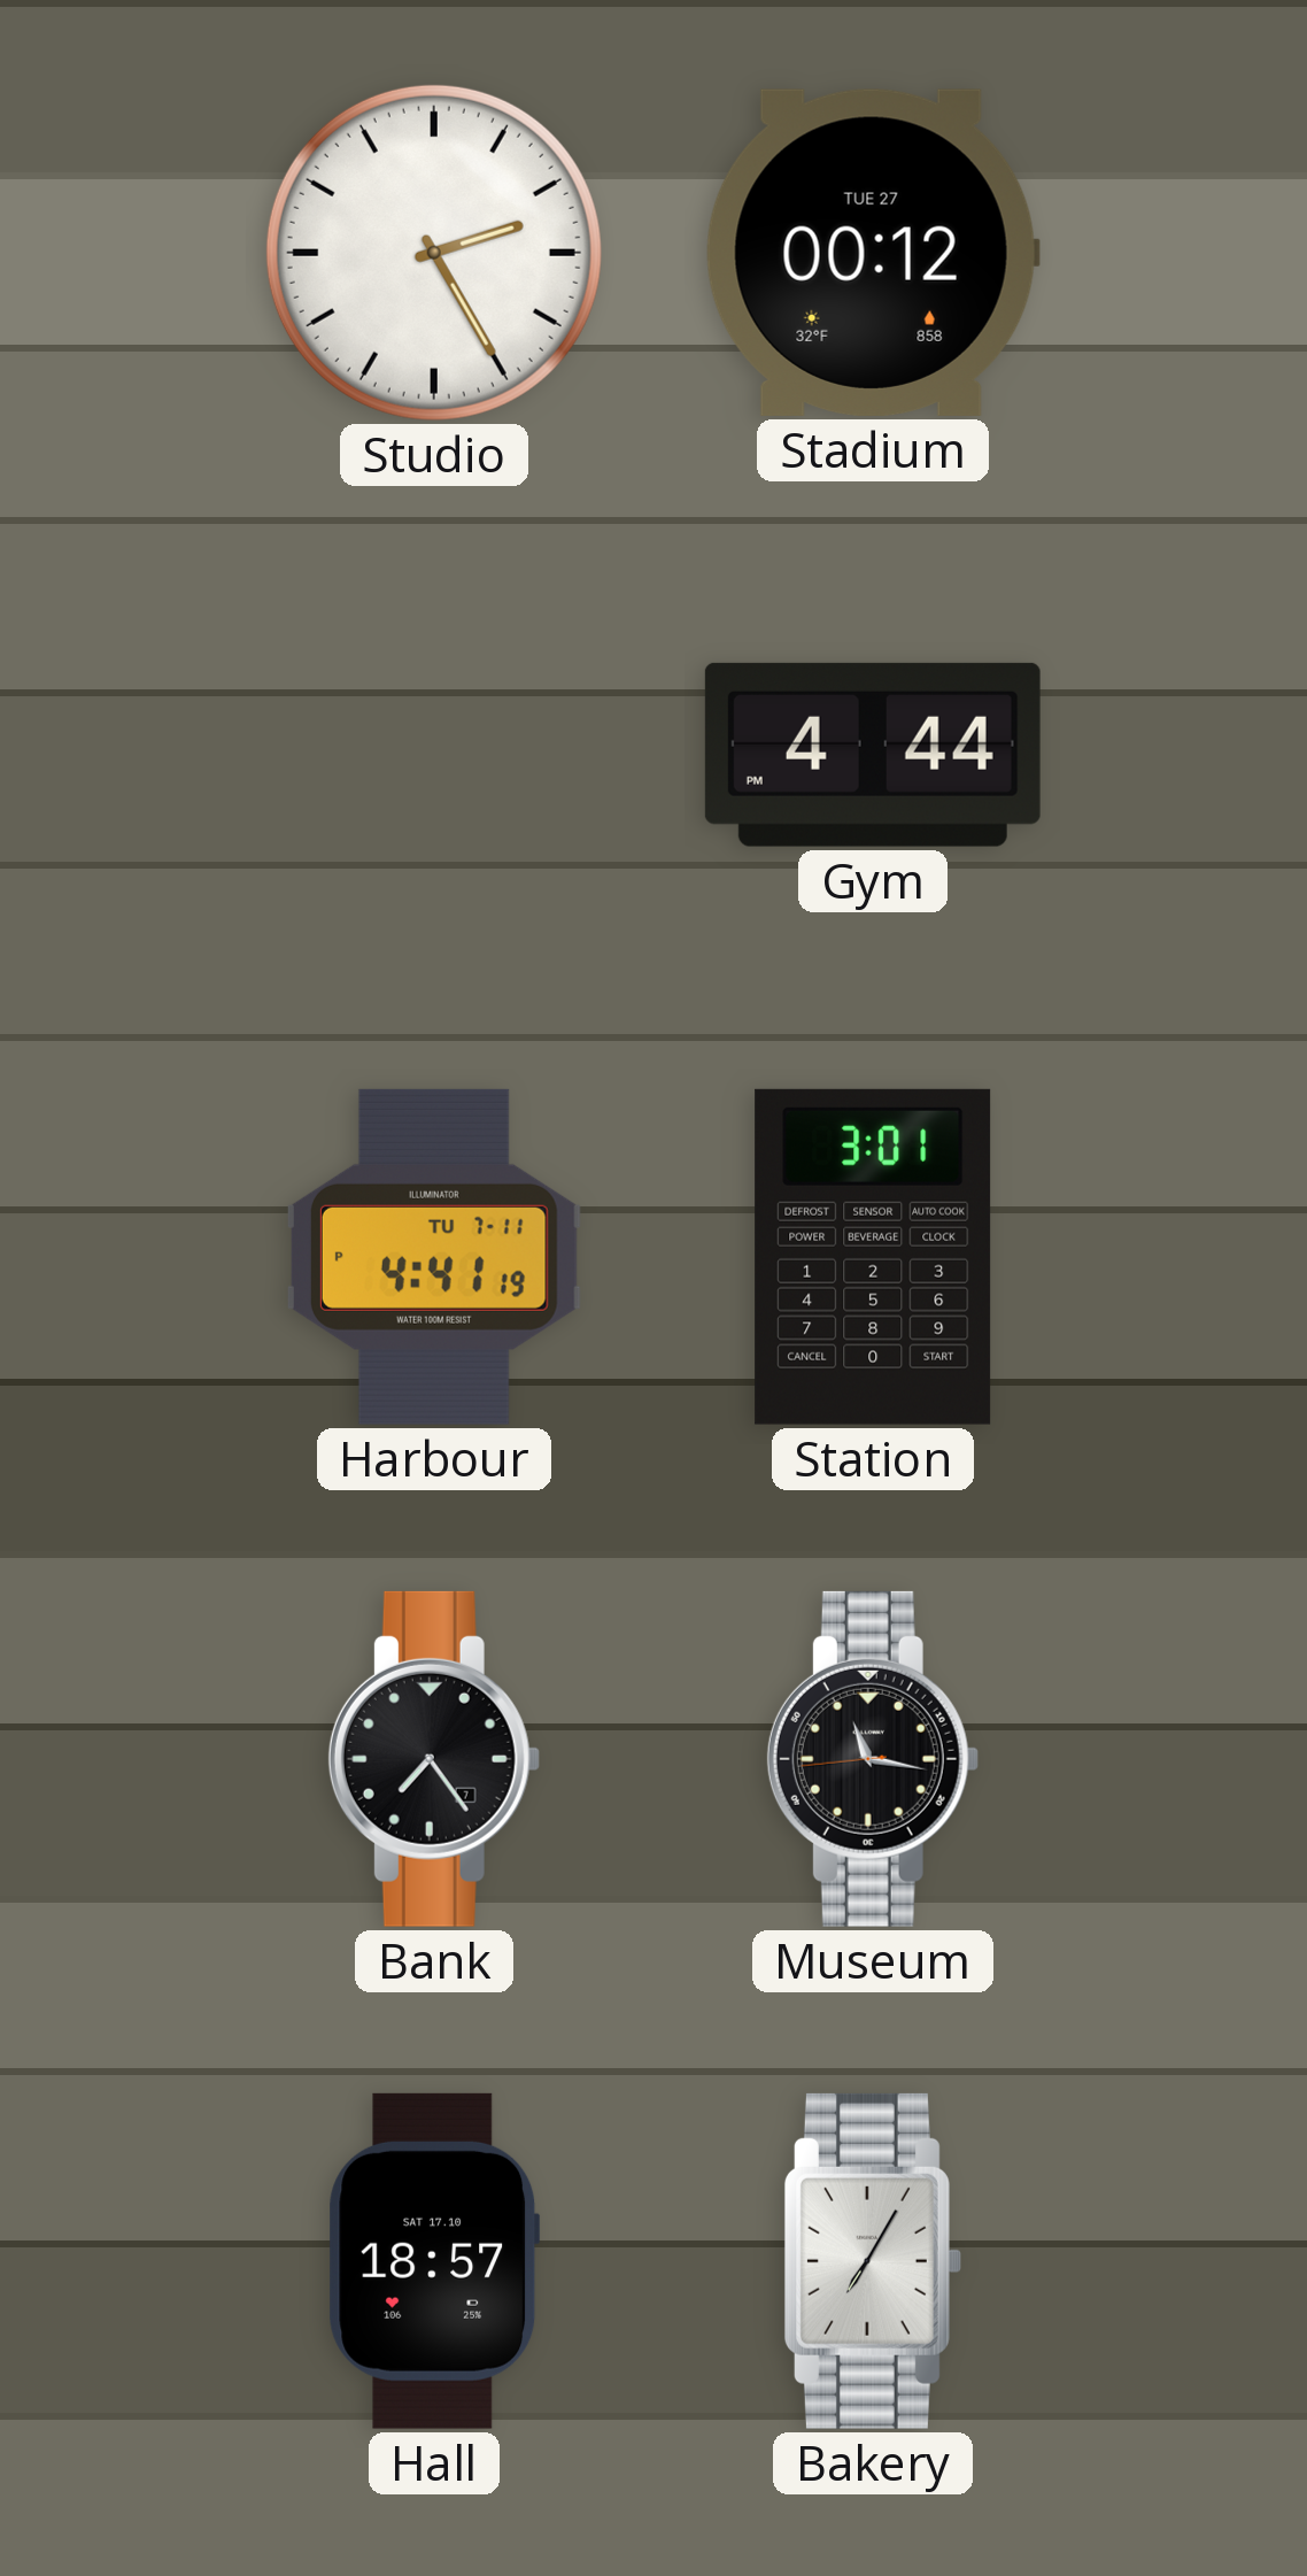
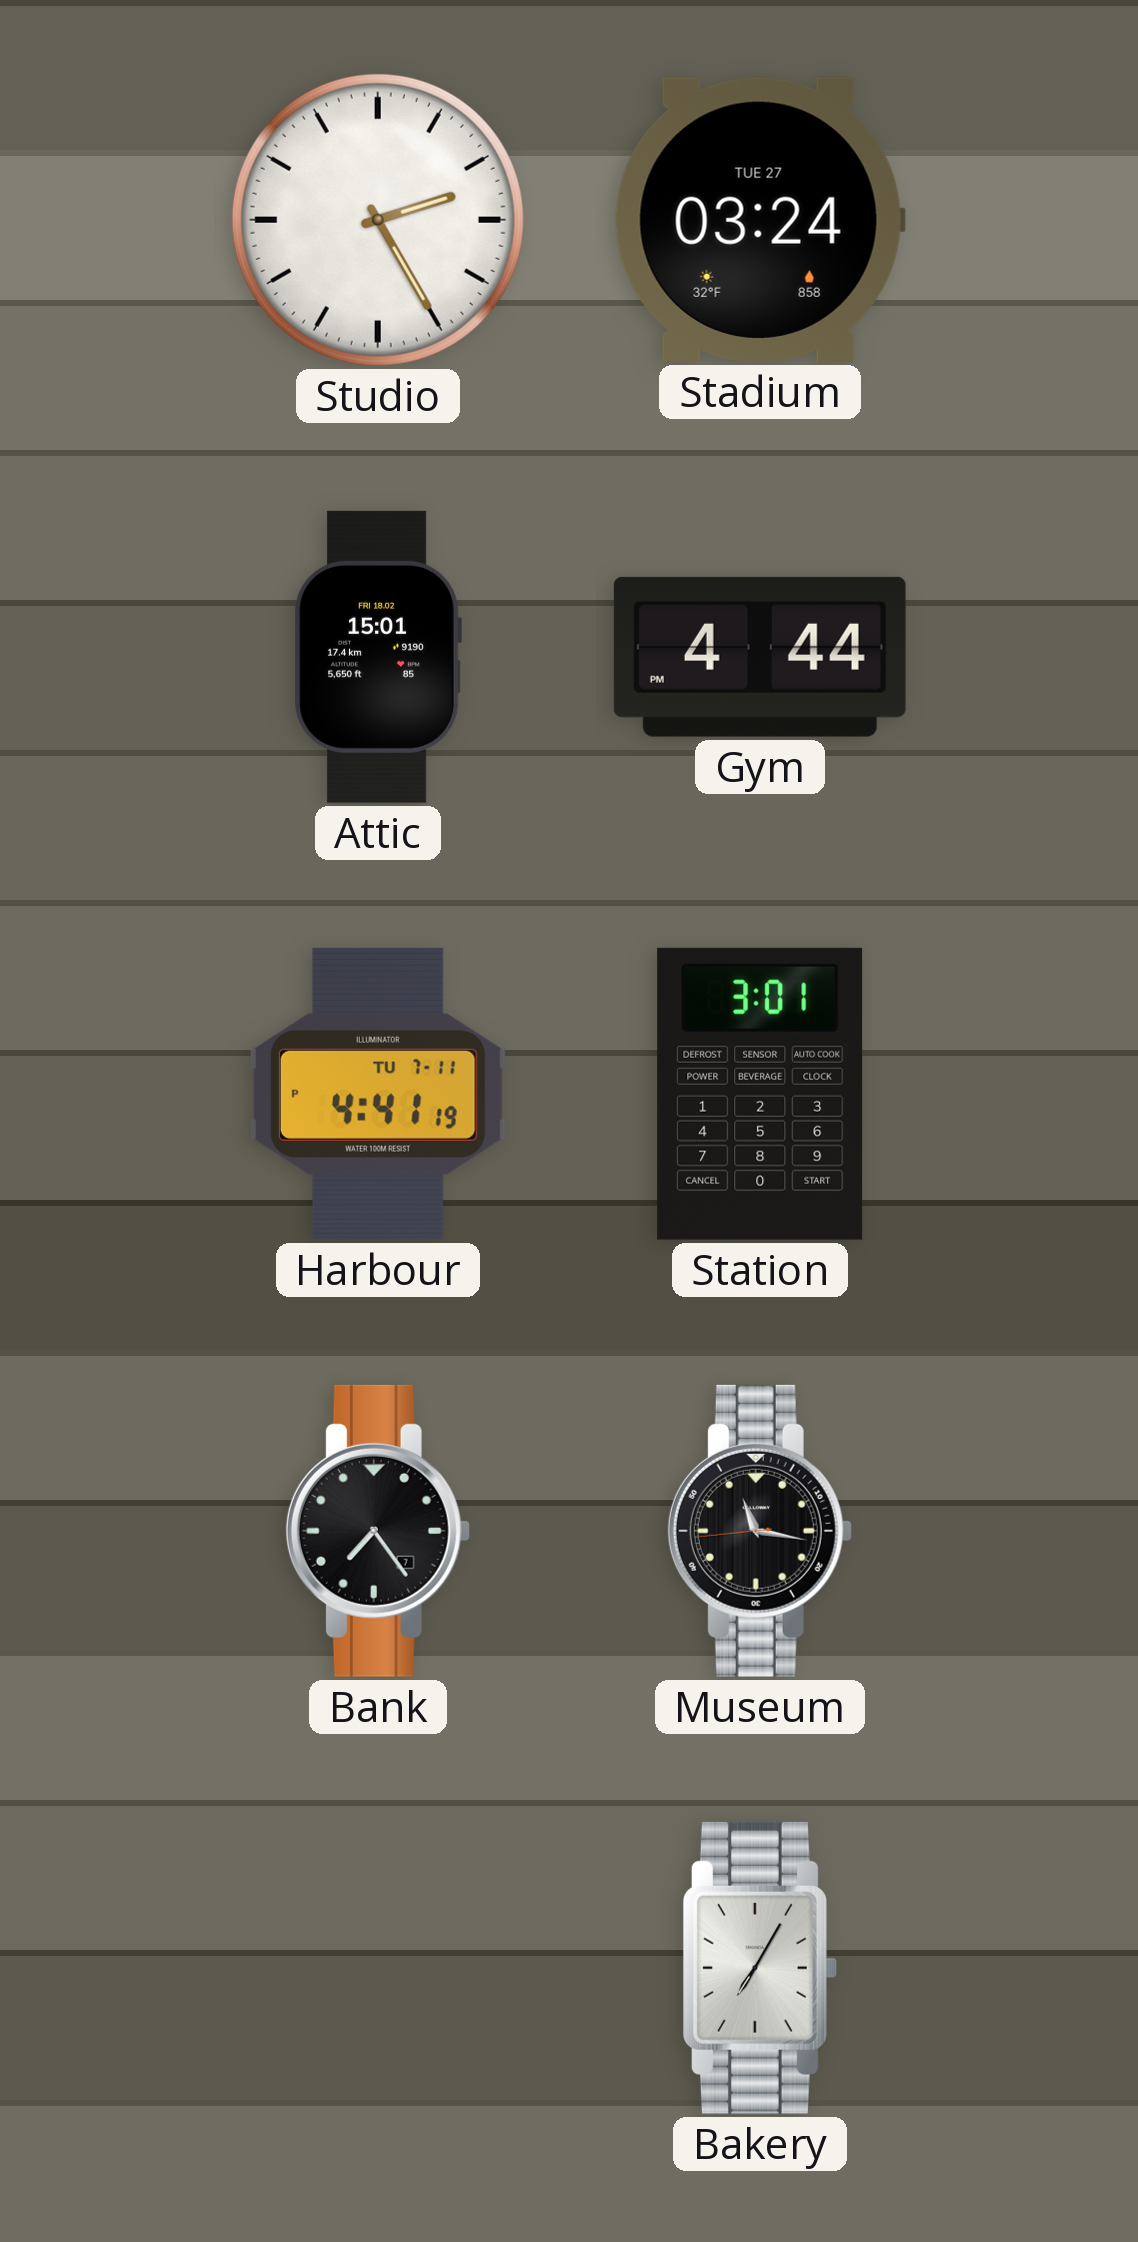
Stadium: 00:12 -> 03:24
Attic: none -> 15:01
Hall: 18:57 -> none
